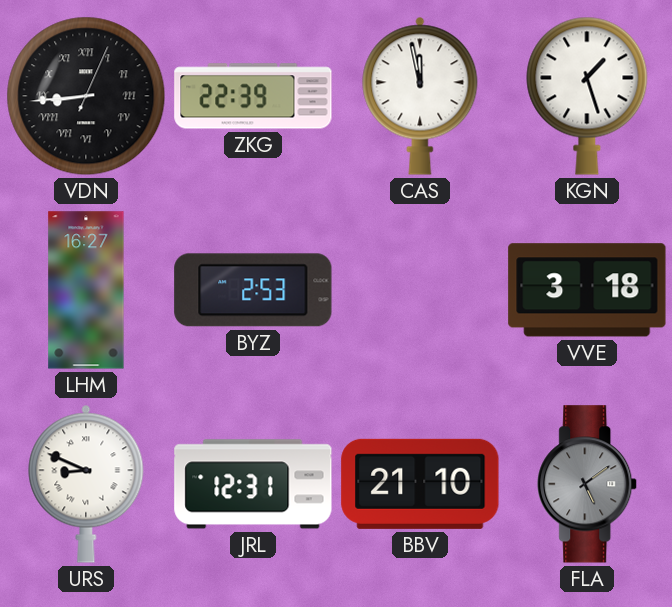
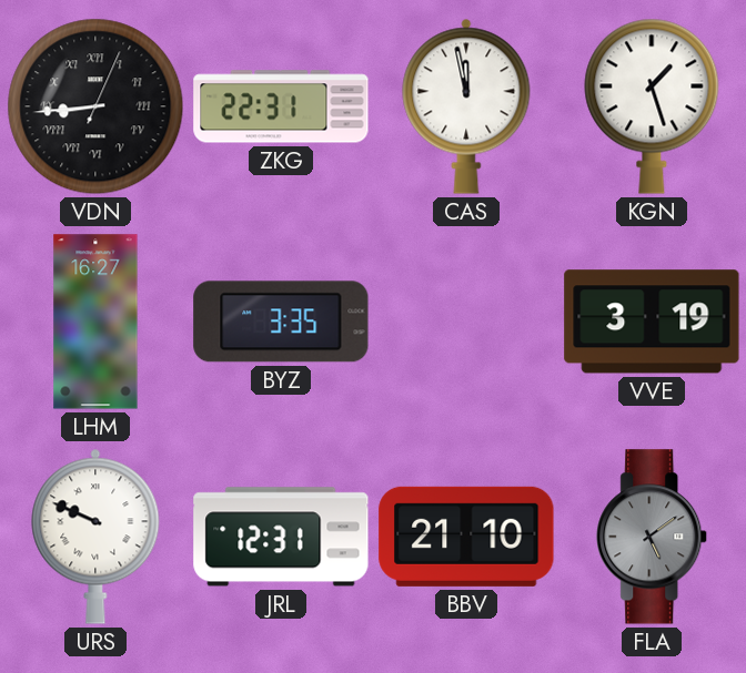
ZKG: 22:39 -> 22:31
BYZ: 2:53 -> 3:35
VVE: 3:18 -> 3:19
URS: 8:49 -> 9:49
